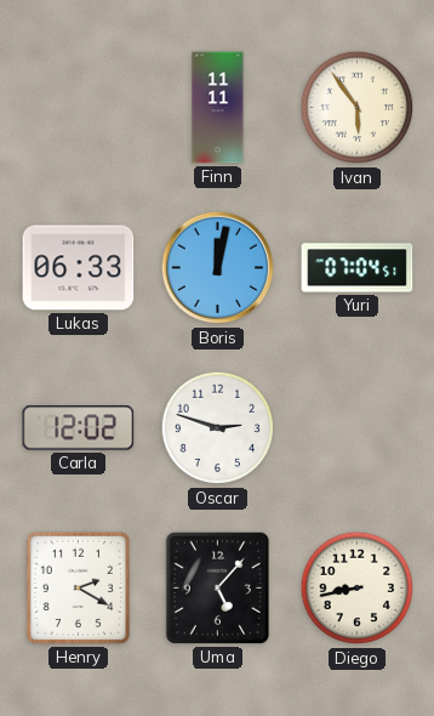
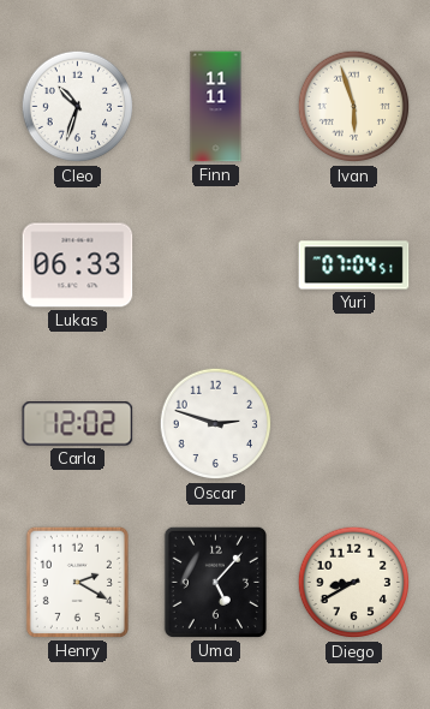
Cleo: none -> 10:33
Ivan: 5:54 -> 5:57
Boris: 12:02 -> none
Diego: 8:43 -> 8:40
